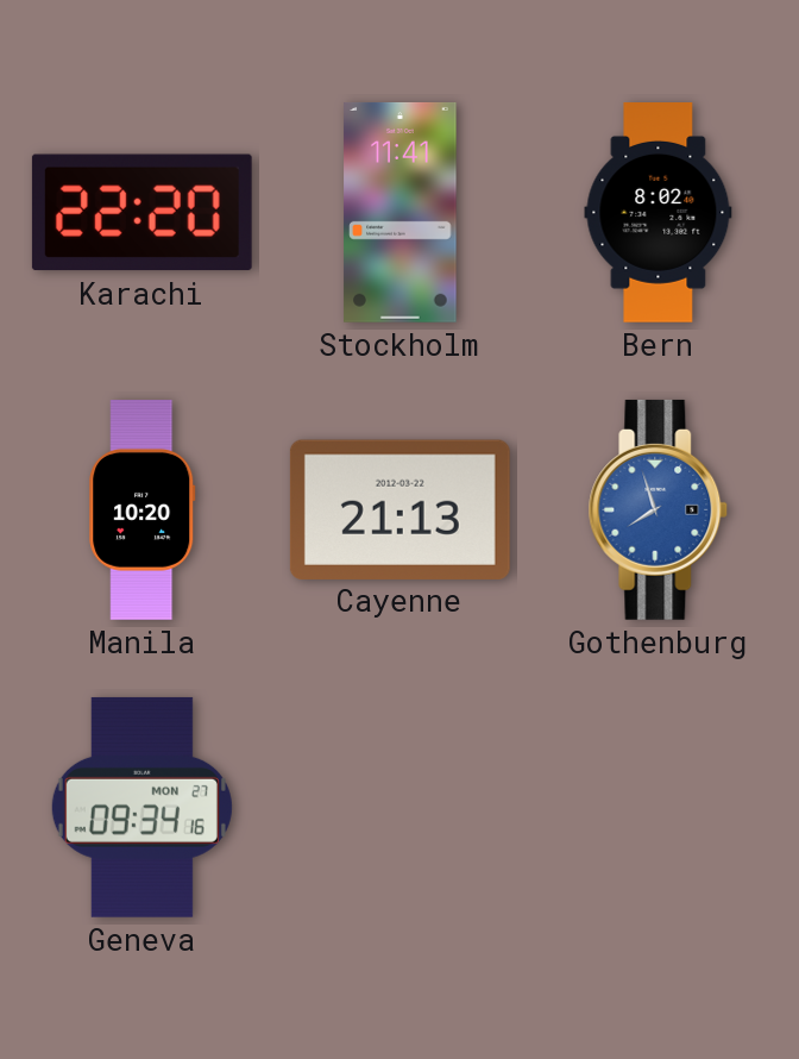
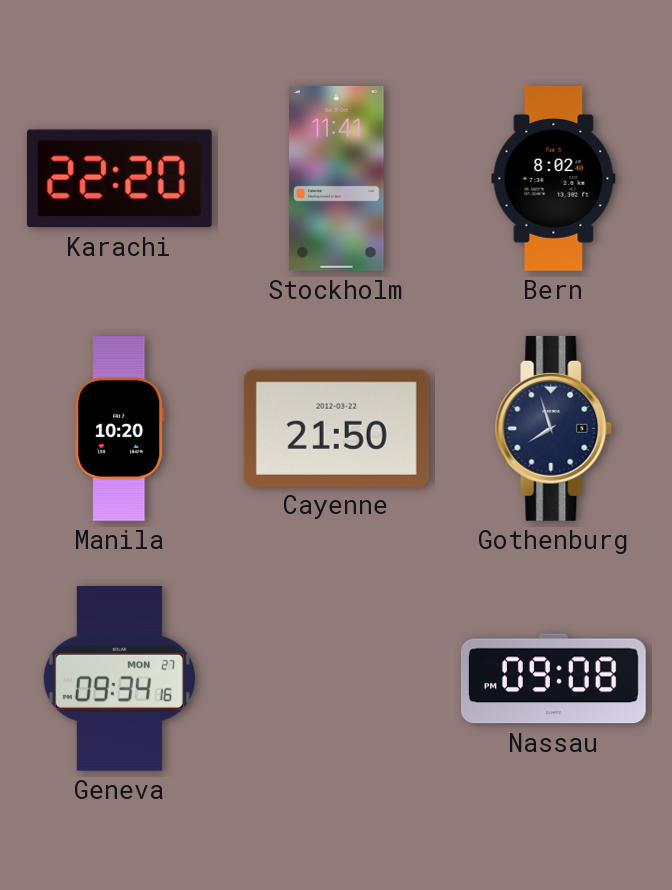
Cayenne: 21:13 -> 21:50
Gothenburg dial: blue -> navy
Nassau: none -> 09:08
